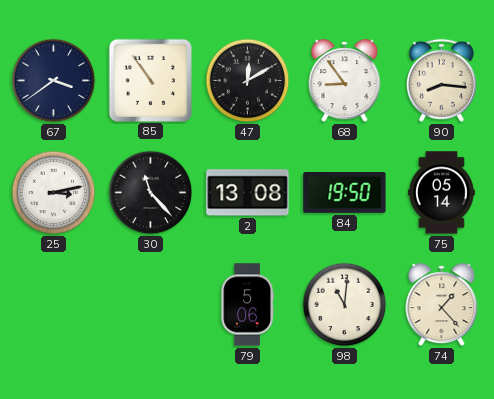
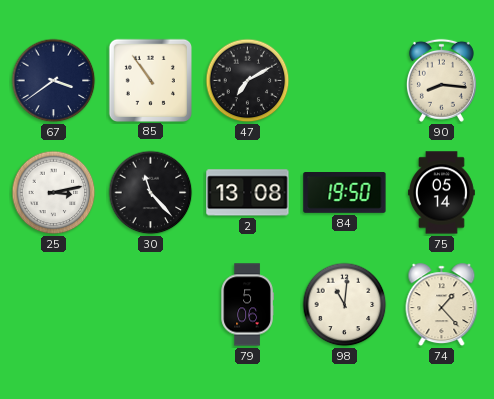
47: 12:10 -> 7:10
68: 8:54 -> none
